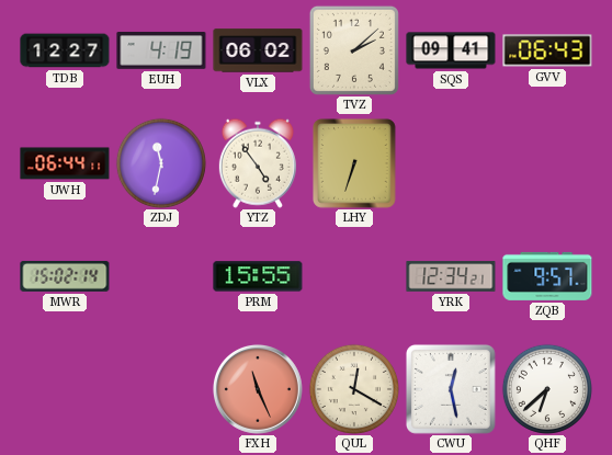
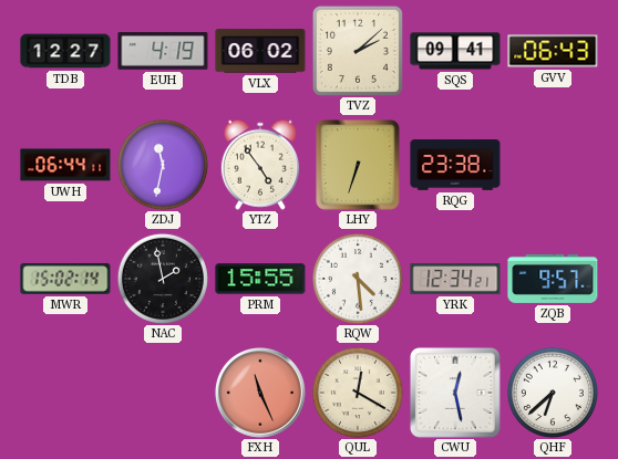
RQG: none -> 23:38
NAC: none -> 1:58
RQW: none -> 4:29
